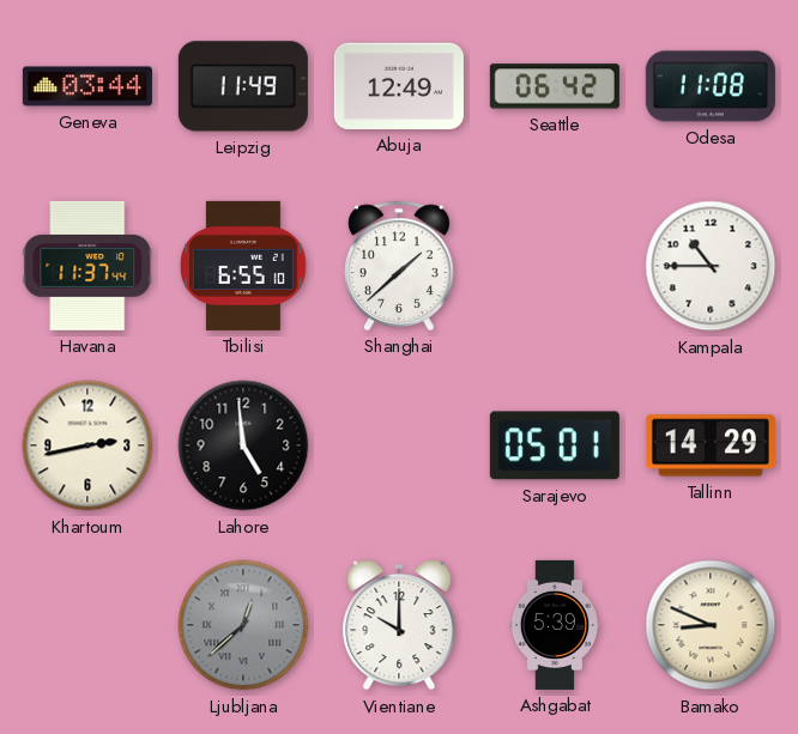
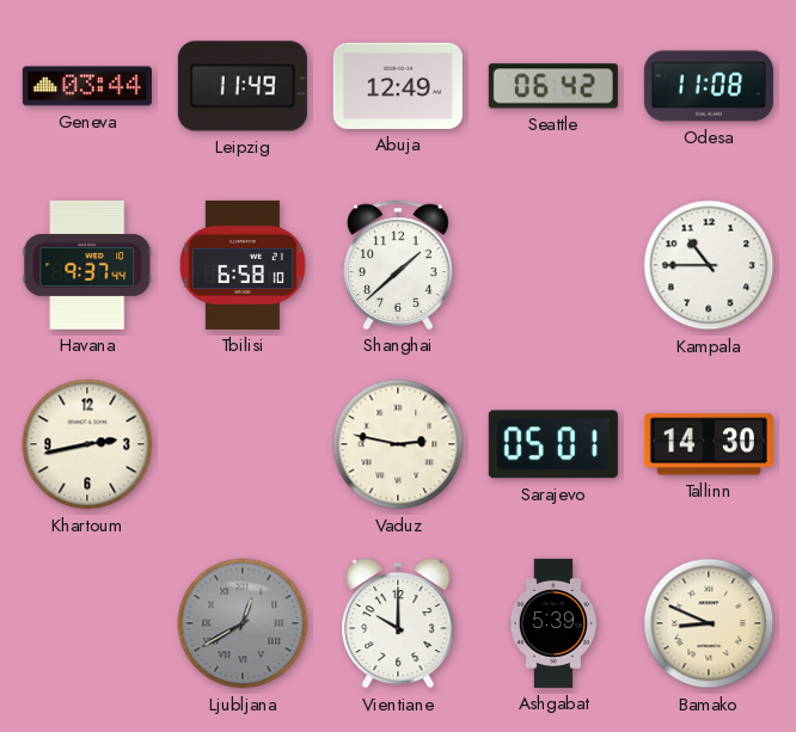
Havana: 11:37 -> 9:37
Tbilisi: 6:55 -> 6:58
Lahore: 4:59 -> none
Vaduz: none -> 2:47
Tallinn: 14:29 -> 14:30
Ljubljana: 12:38 -> 12:40
